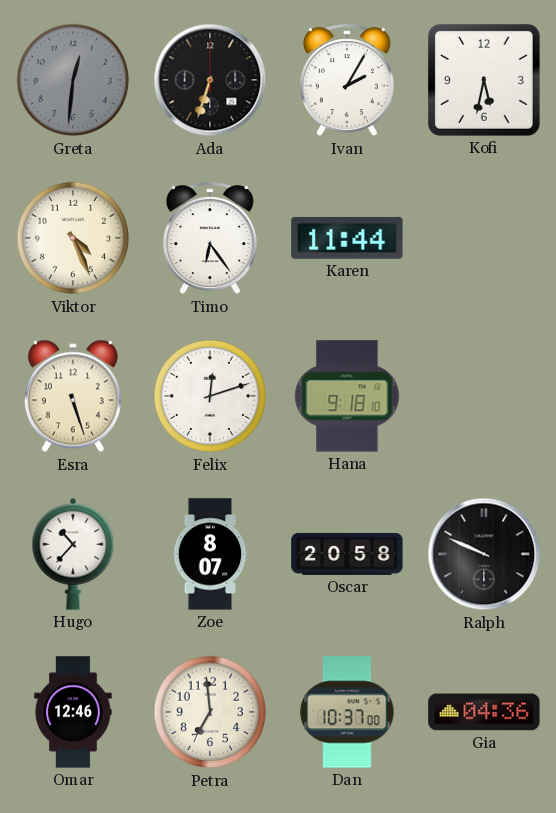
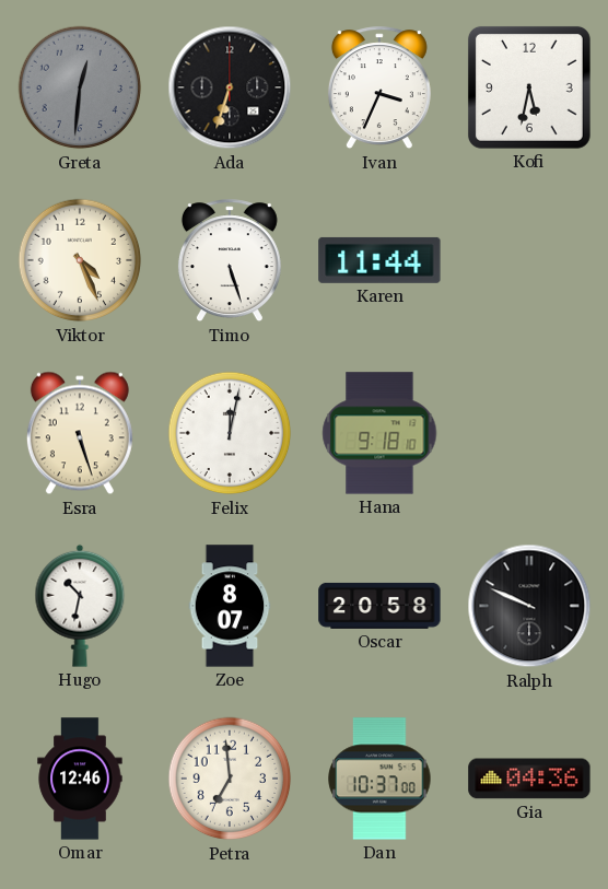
Ivan: 2:05 -> 3:34
Timo: 6:24 -> 5:27
Felix: 12:12 -> 12:02
Hugo: 10:37 -> 10:32
